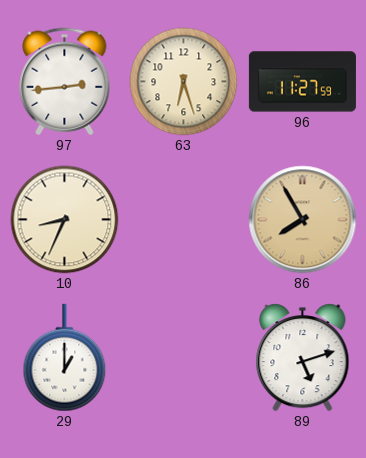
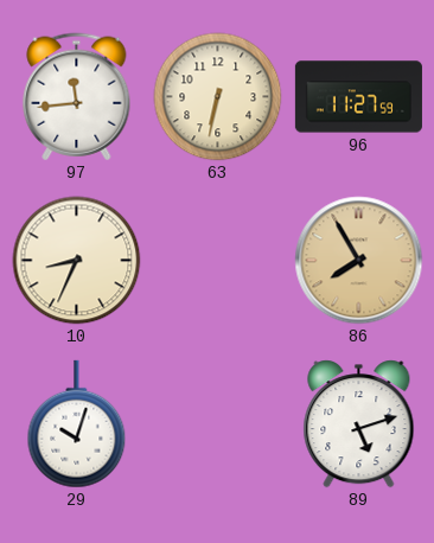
97: 2:44 -> 11:44
63: 6:27 -> 6:32
29: 1:00 -> 10:03
